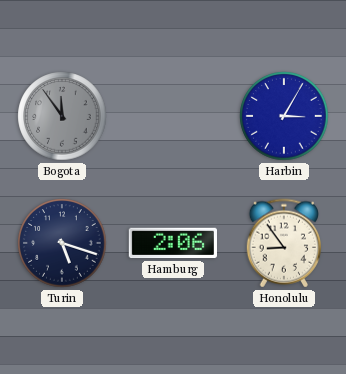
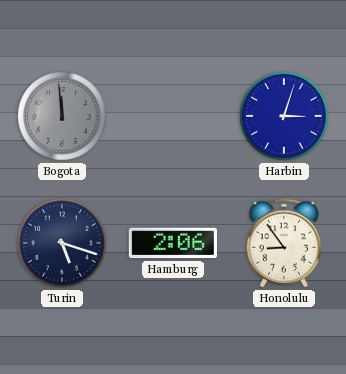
Bogota: 11:54 -> 11:59
Harbin: 3:05 -> 3:03
